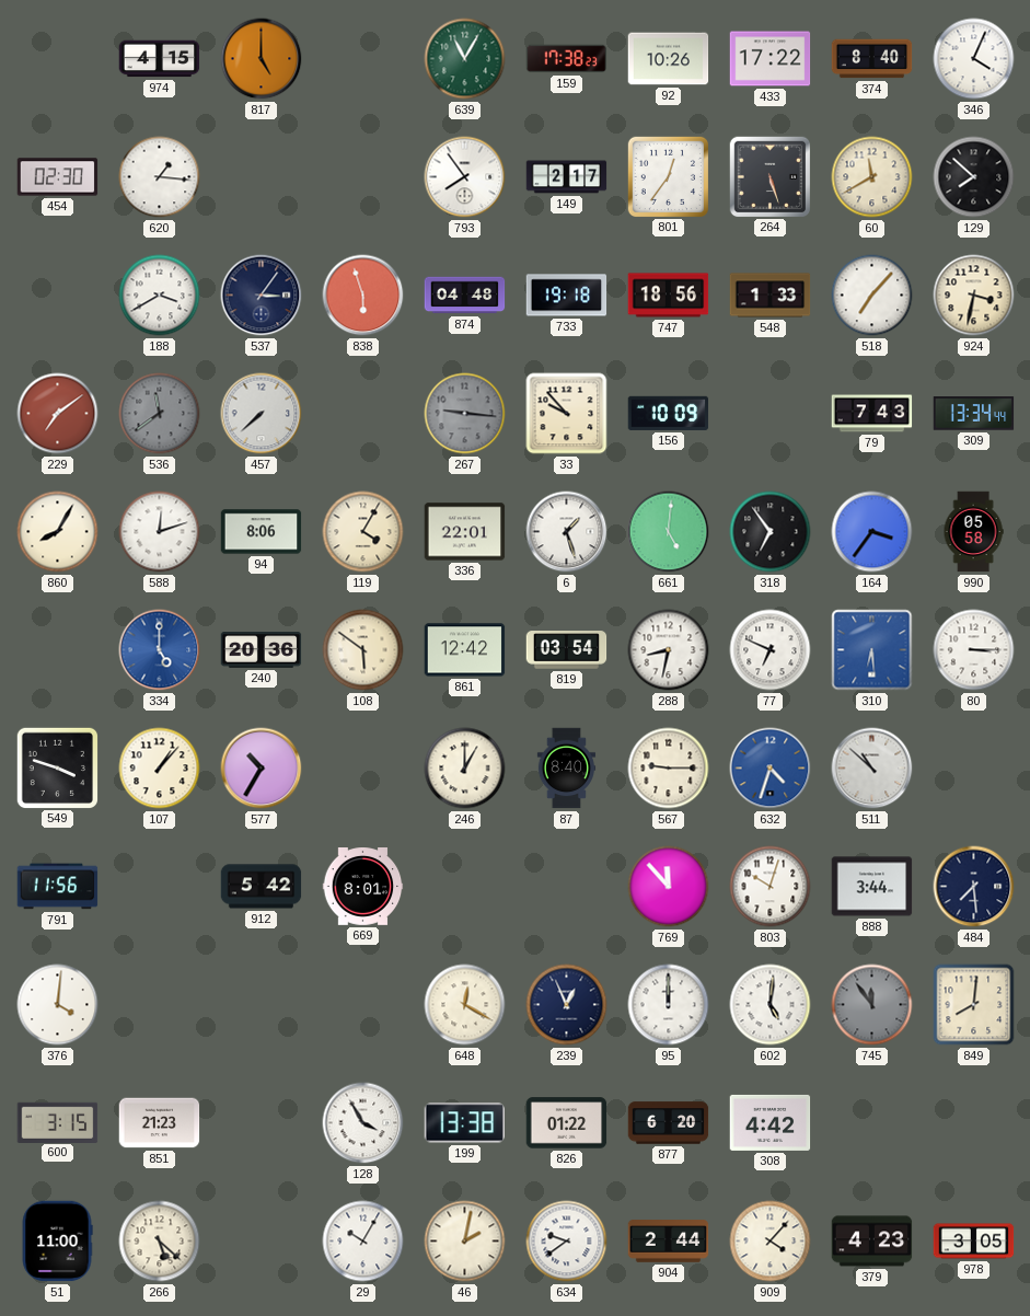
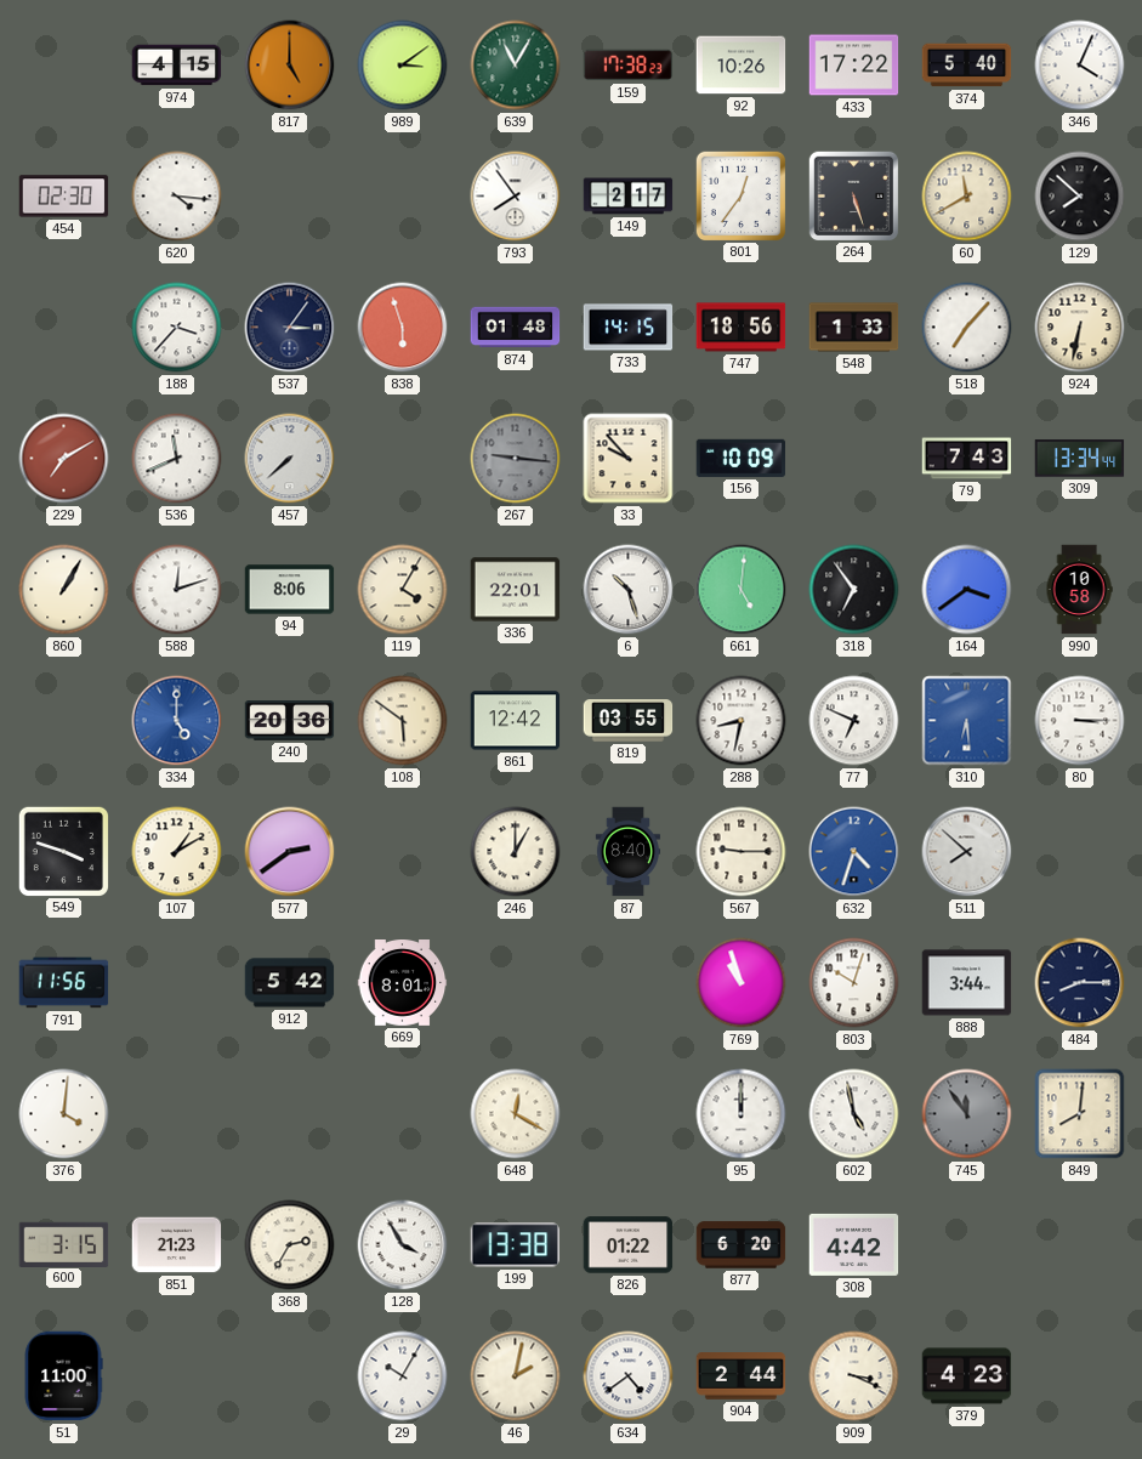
989: none -> 3:09
374: 8:40 -> 5:40
620: 1:16 -> 4:16
188: 3:40 -> 3:37
874: 04:48 -> 01:48
733: 19:18 -> 14:15
924: 3:32 -> 6:32
229: 7:09 -> 7:10
536: 11:39 -> 11:41
536 dial: grey -> white
860: 8:05 -> 1:05
6: 1:27 -> 10:27
164: 3:36 -> 3:39
990: 05:58 -> 10:58
819: 03:54 -> 03:55
107: 1:07 -> 1:10
577: 10:35 -> 2:39
511: 10:52 -> 7:52
769: 11:53 -> 10:57
484: 7:29 -> 8:15
239: 12:56 -> none
602: 5:01 -> 4:58
368: none -> 2:35
266: 5:22 -> none
634: 9:39 -> 4:39
909: 4:07 -> 3:19
978: 3:05 -> none
